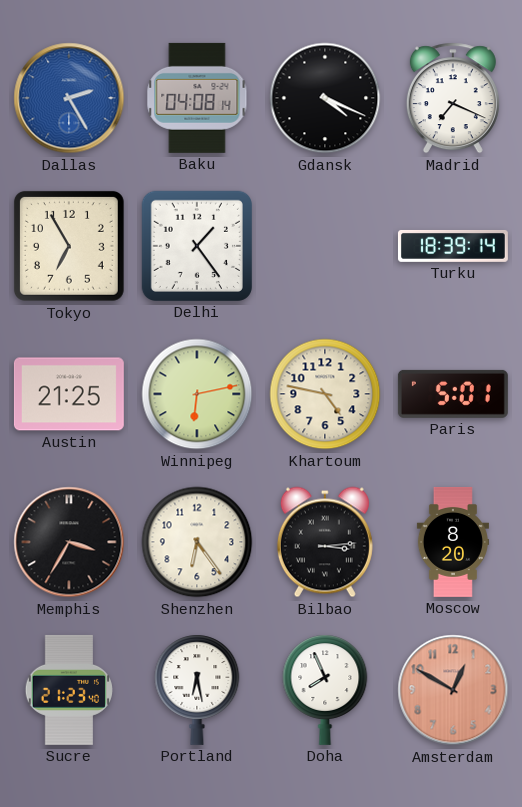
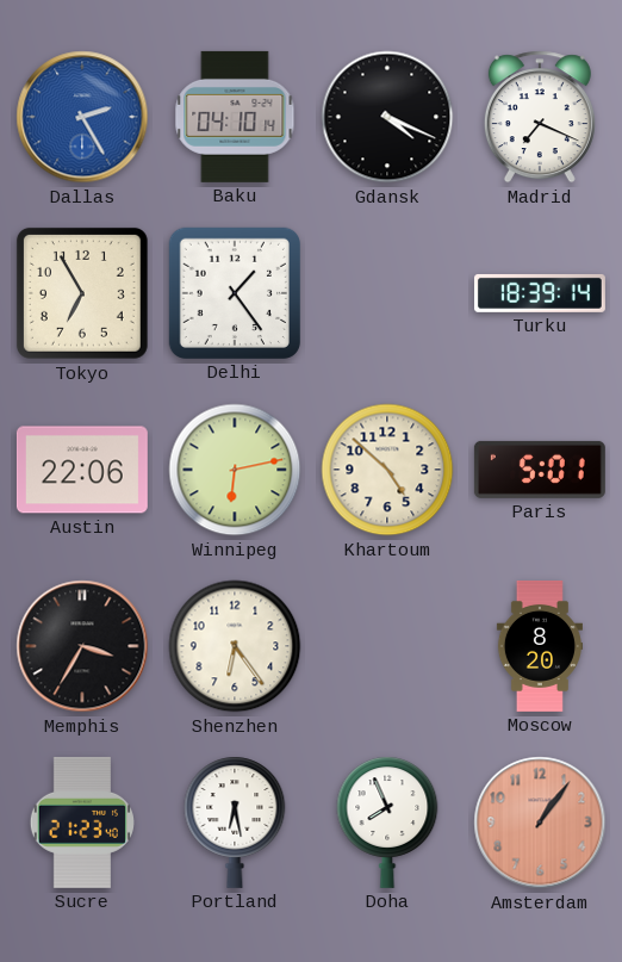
Baku: 04:08 -> 04:10
Austin: 21:25 -> 22:06
Khartoum: 4:47 -> 4:52
Bilbao: 3:14 -> none
Amsterdam: 12:50 -> 1:06
